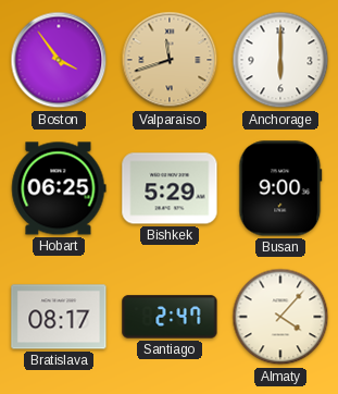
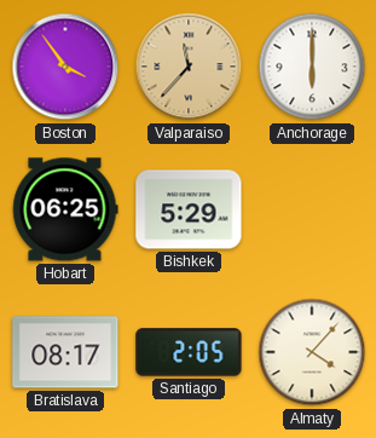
Valparaiso: 11:42 -> 11:37
Busan: 9:00 -> none
Santiago: 2:47 -> 2:05
